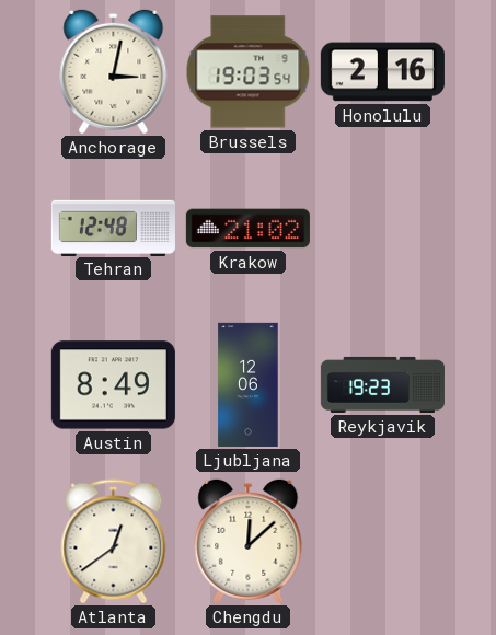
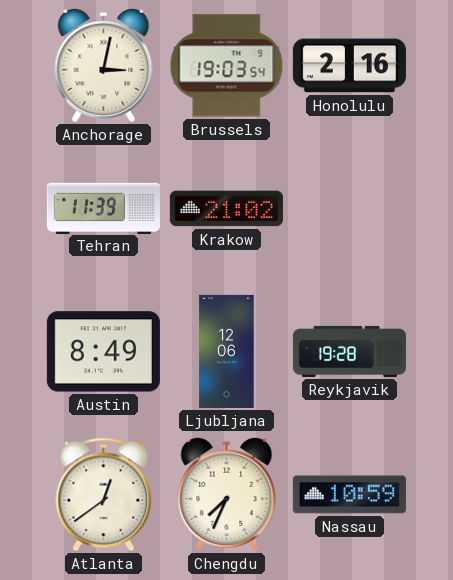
Tehran: 12:48 -> 11:39
Reykjavik: 19:23 -> 19:28
Chengdu: 12:08 -> 7:34
Nassau: none -> 10:59
